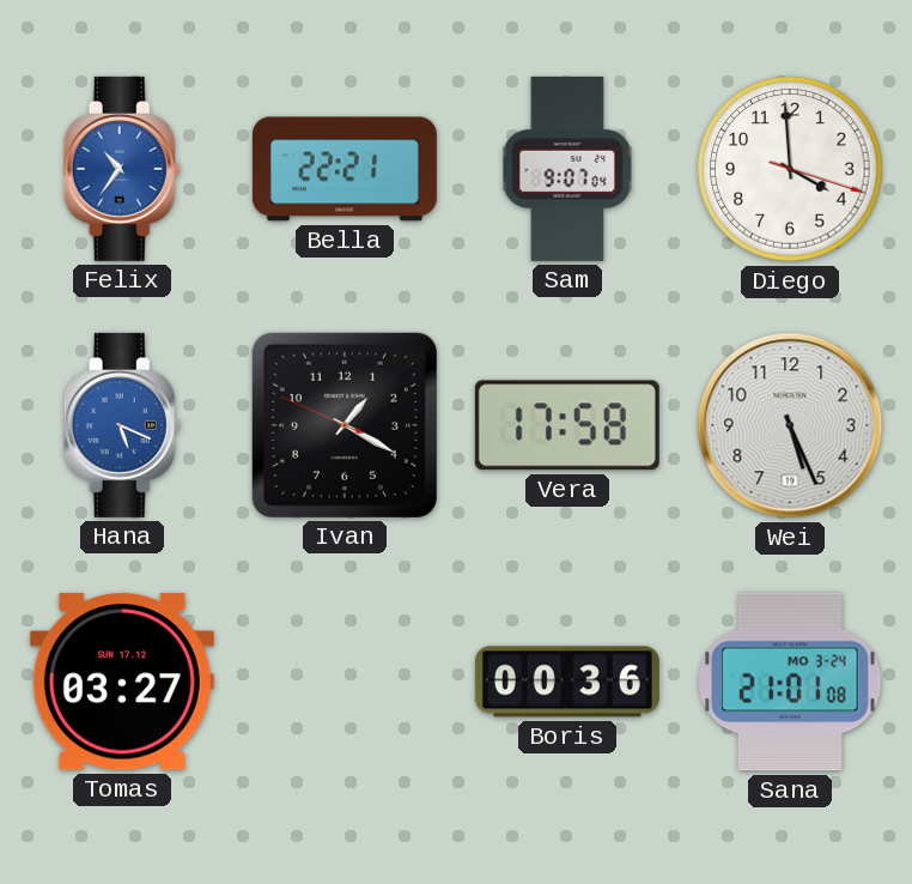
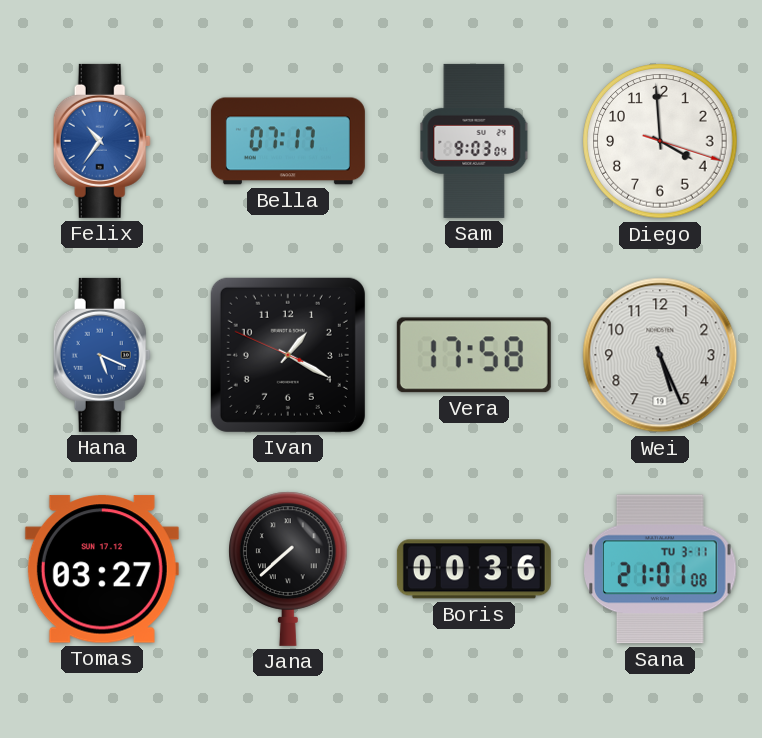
Bella: 22:21 -> 07:17
Sam: 9:07 -> 9:03
Jana: none -> 7:38
Sana date: MO 3-24 -> TU 3-11
